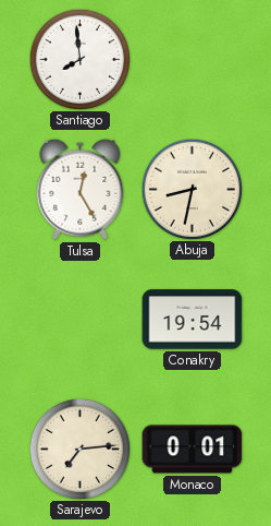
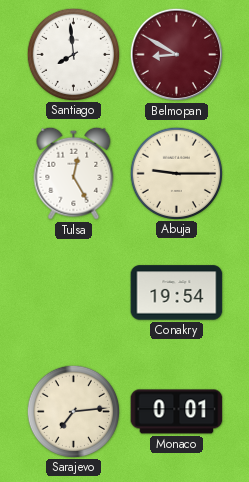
Belmopan: none -> 8:50
Abuja: 8:32 -> 9:15
